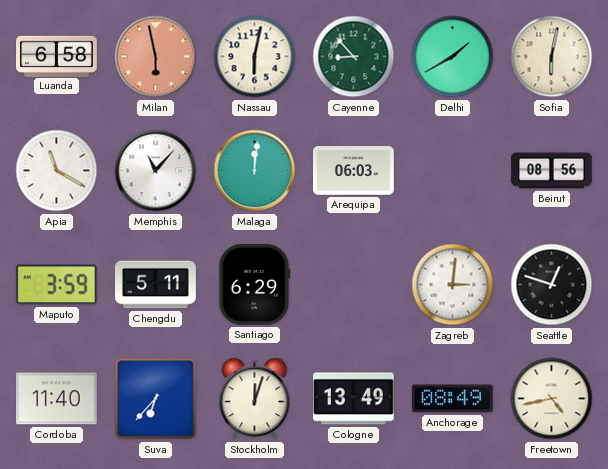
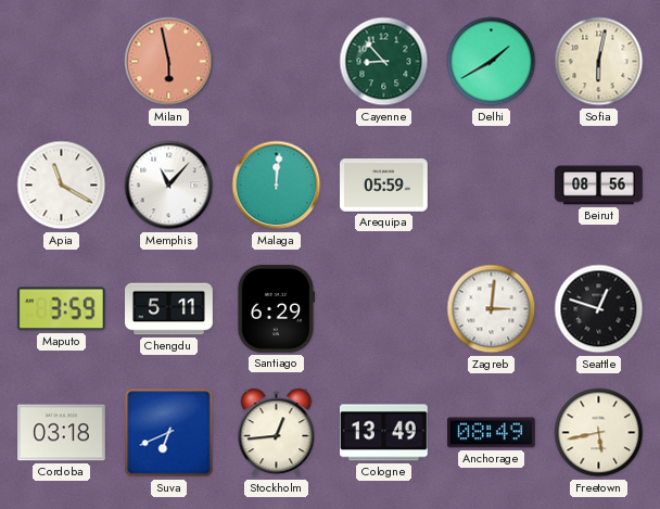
Luanda: 6:58 -> none
Nassau: 6:02 -> none
Arequipa: 06:03 -> 05:59
Cordoba: 11:40 -> 03:18
Suva: 6:37 -> 6:41
Stockholm: 12:03 -> 12:44
Freetown: 4:43 -> 5:43
